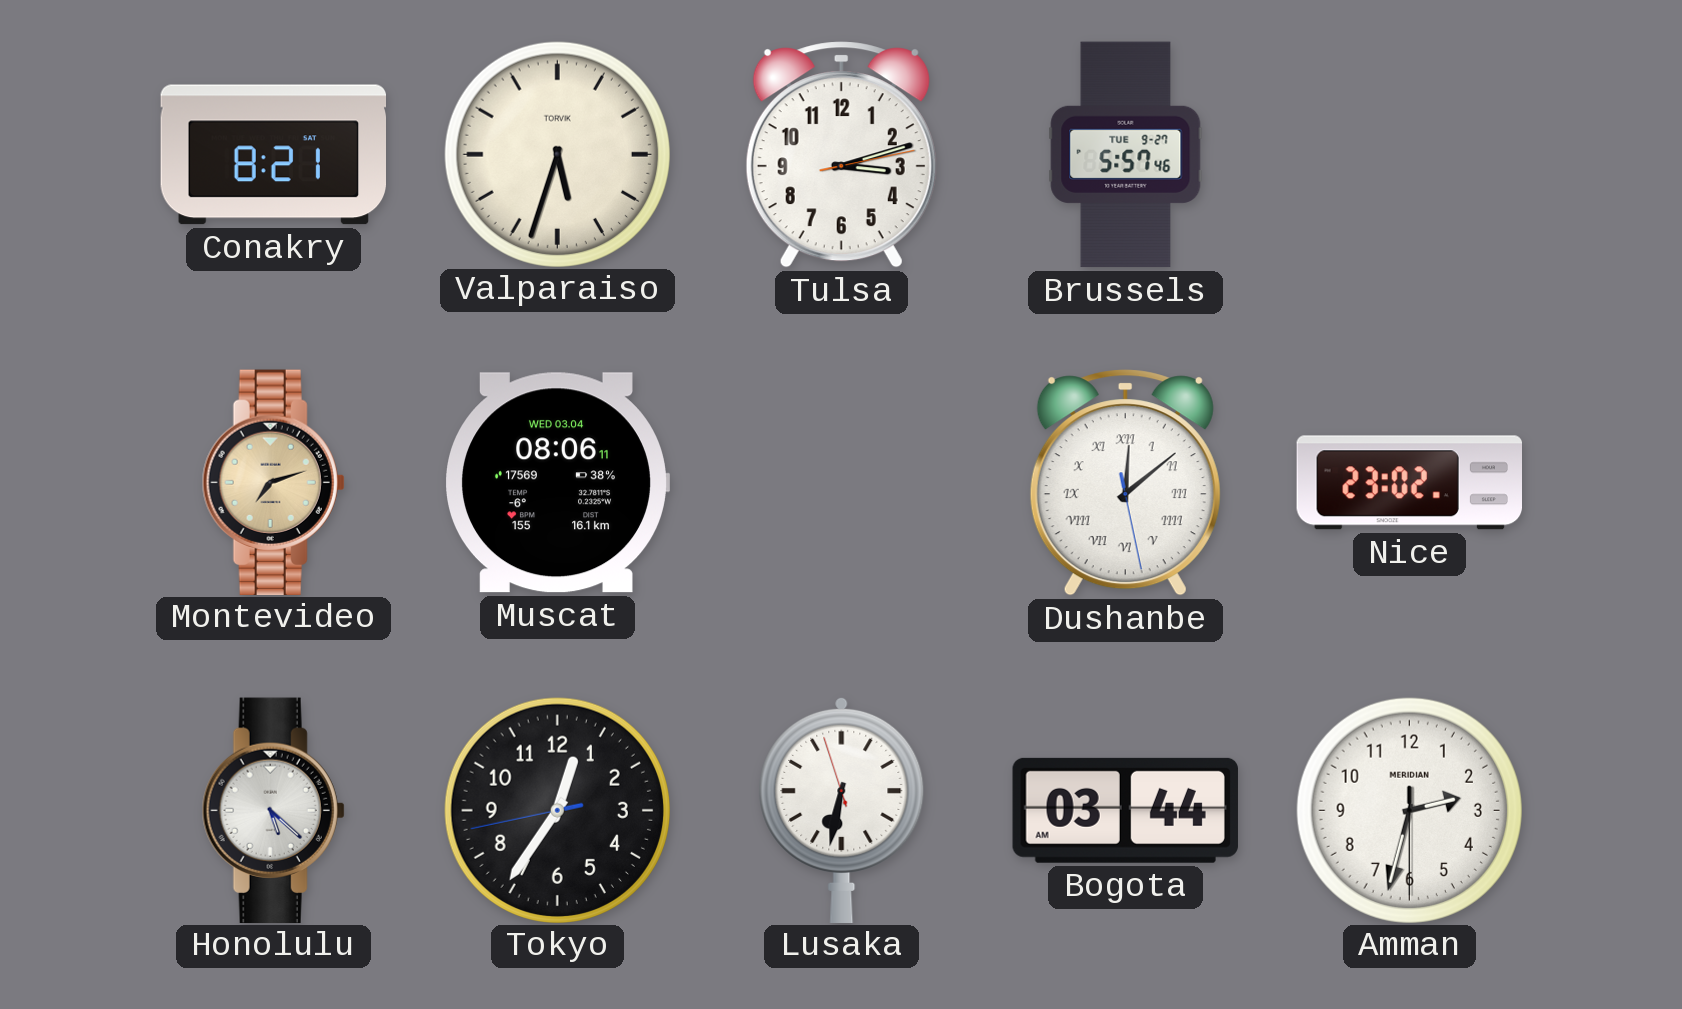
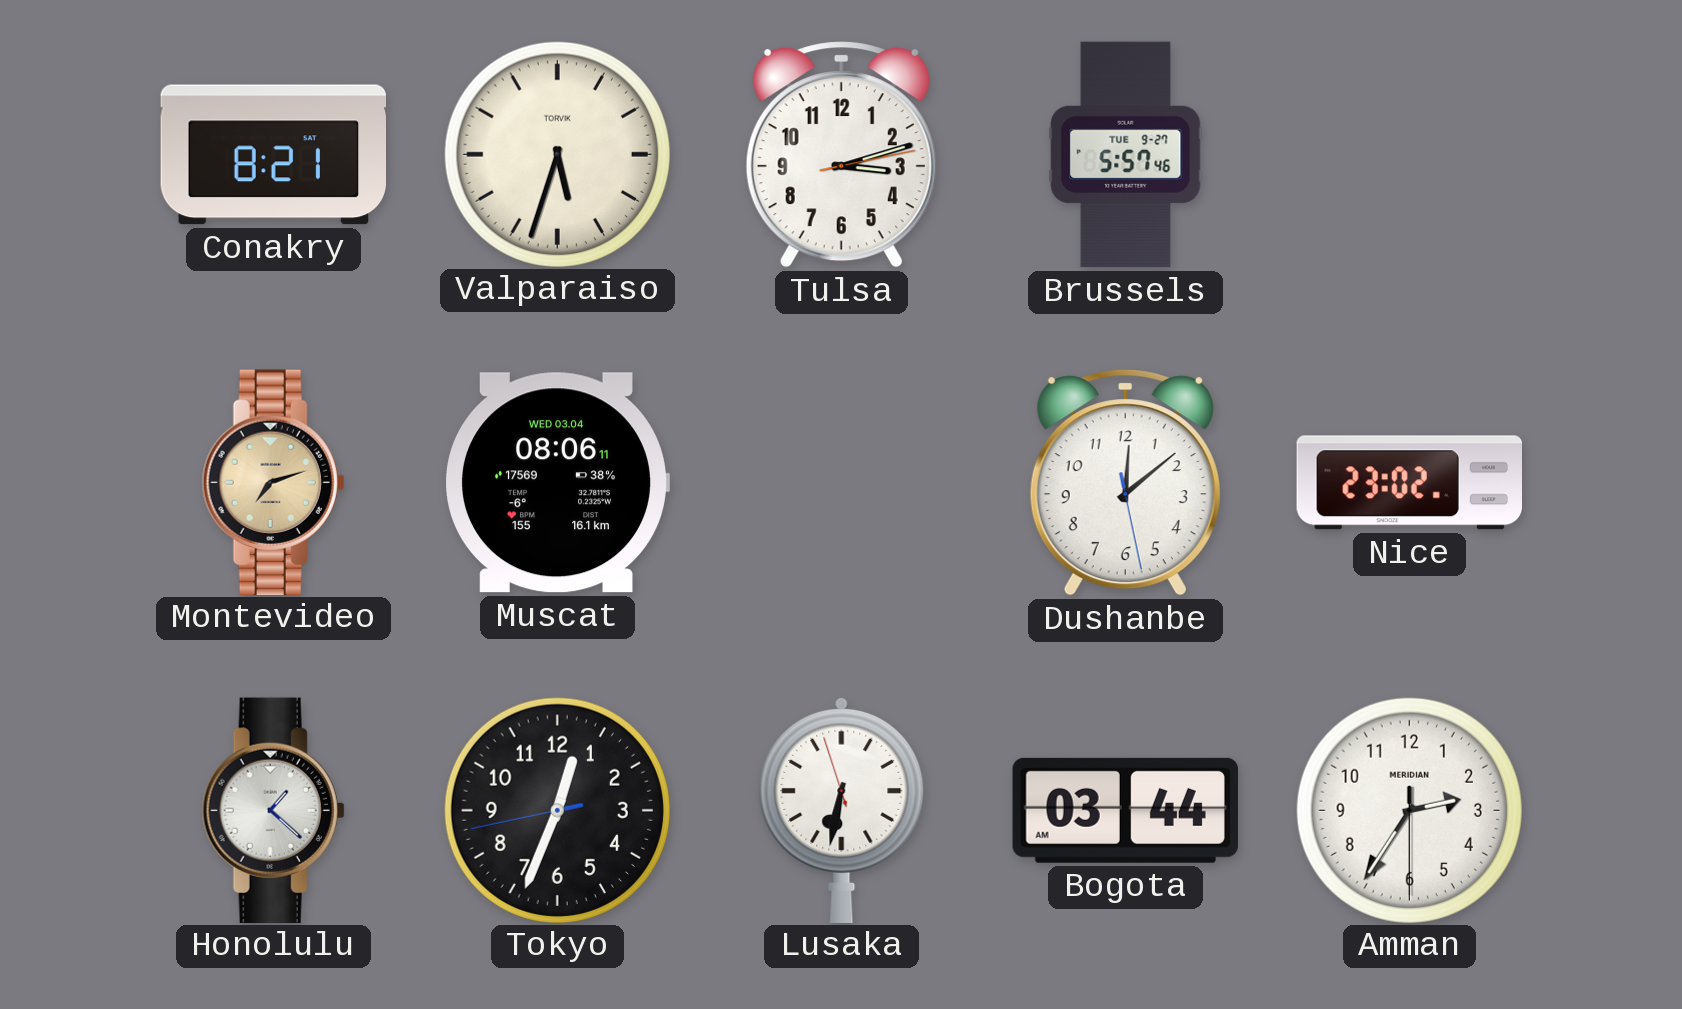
Dushanbe numerals: Roman -> Arabic
Honolulu: 5:22 -> 1:22
Tokyo: 12:35 -> 12:33
Amman: 2:32 -> 2:35
